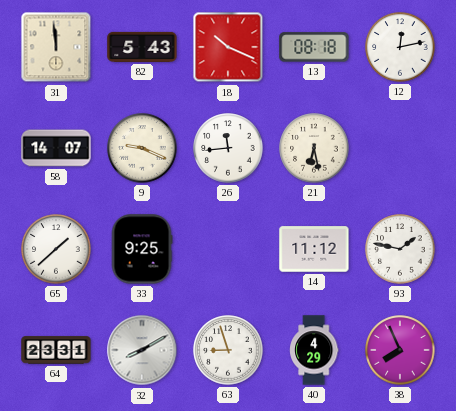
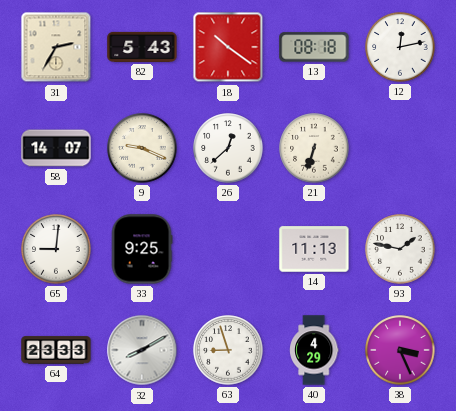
31: 11:59 -> 2:35
18: 10:19 -> 10:21
26: 11:44 -> 12:38
21: 6:28 -> 6:33
65: 1:38 -> 9:01
14: 11:12 -> 11:13
64: 23:31 -> 23:33
38: 7:56 -> 3:26
